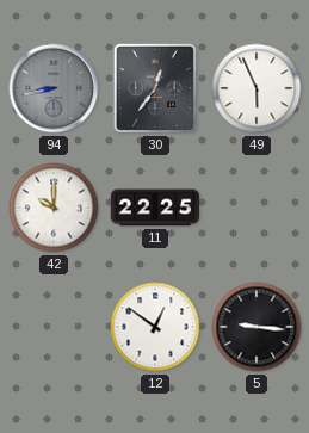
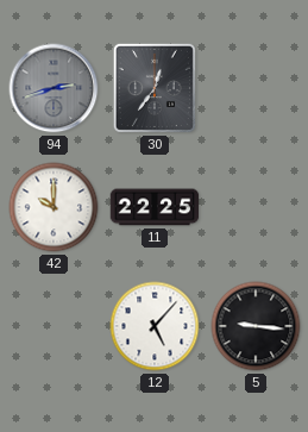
94: 8:43 -> 2:42
49: 5:56 -> none
12: 12:51 -> 5:07
